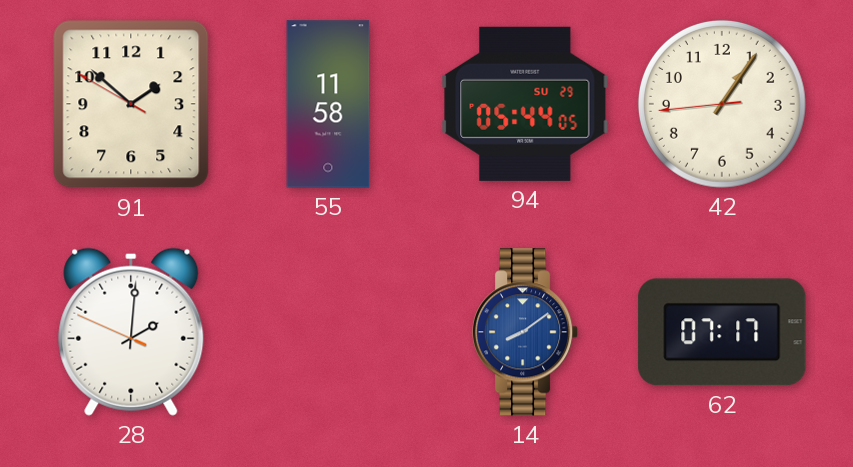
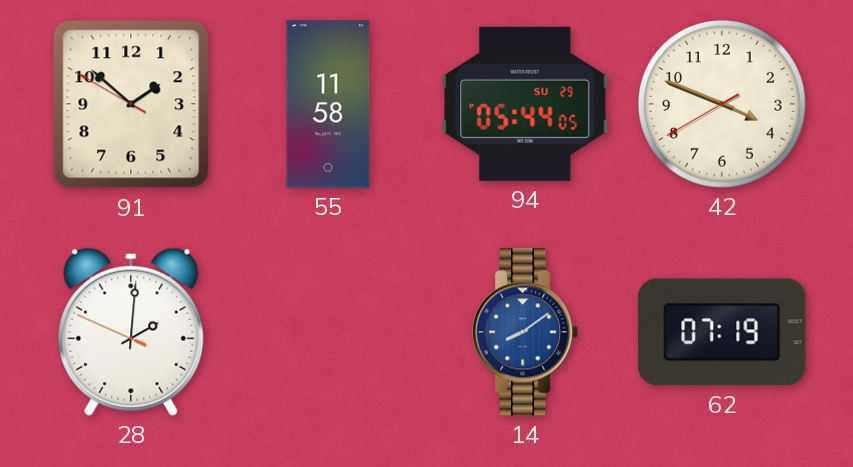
42: 1:05 -> 3:48
62: 07:17 -> 07:19
